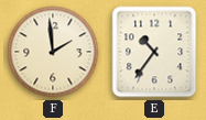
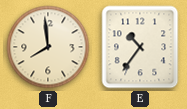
F: 1:59 -> 7:59
